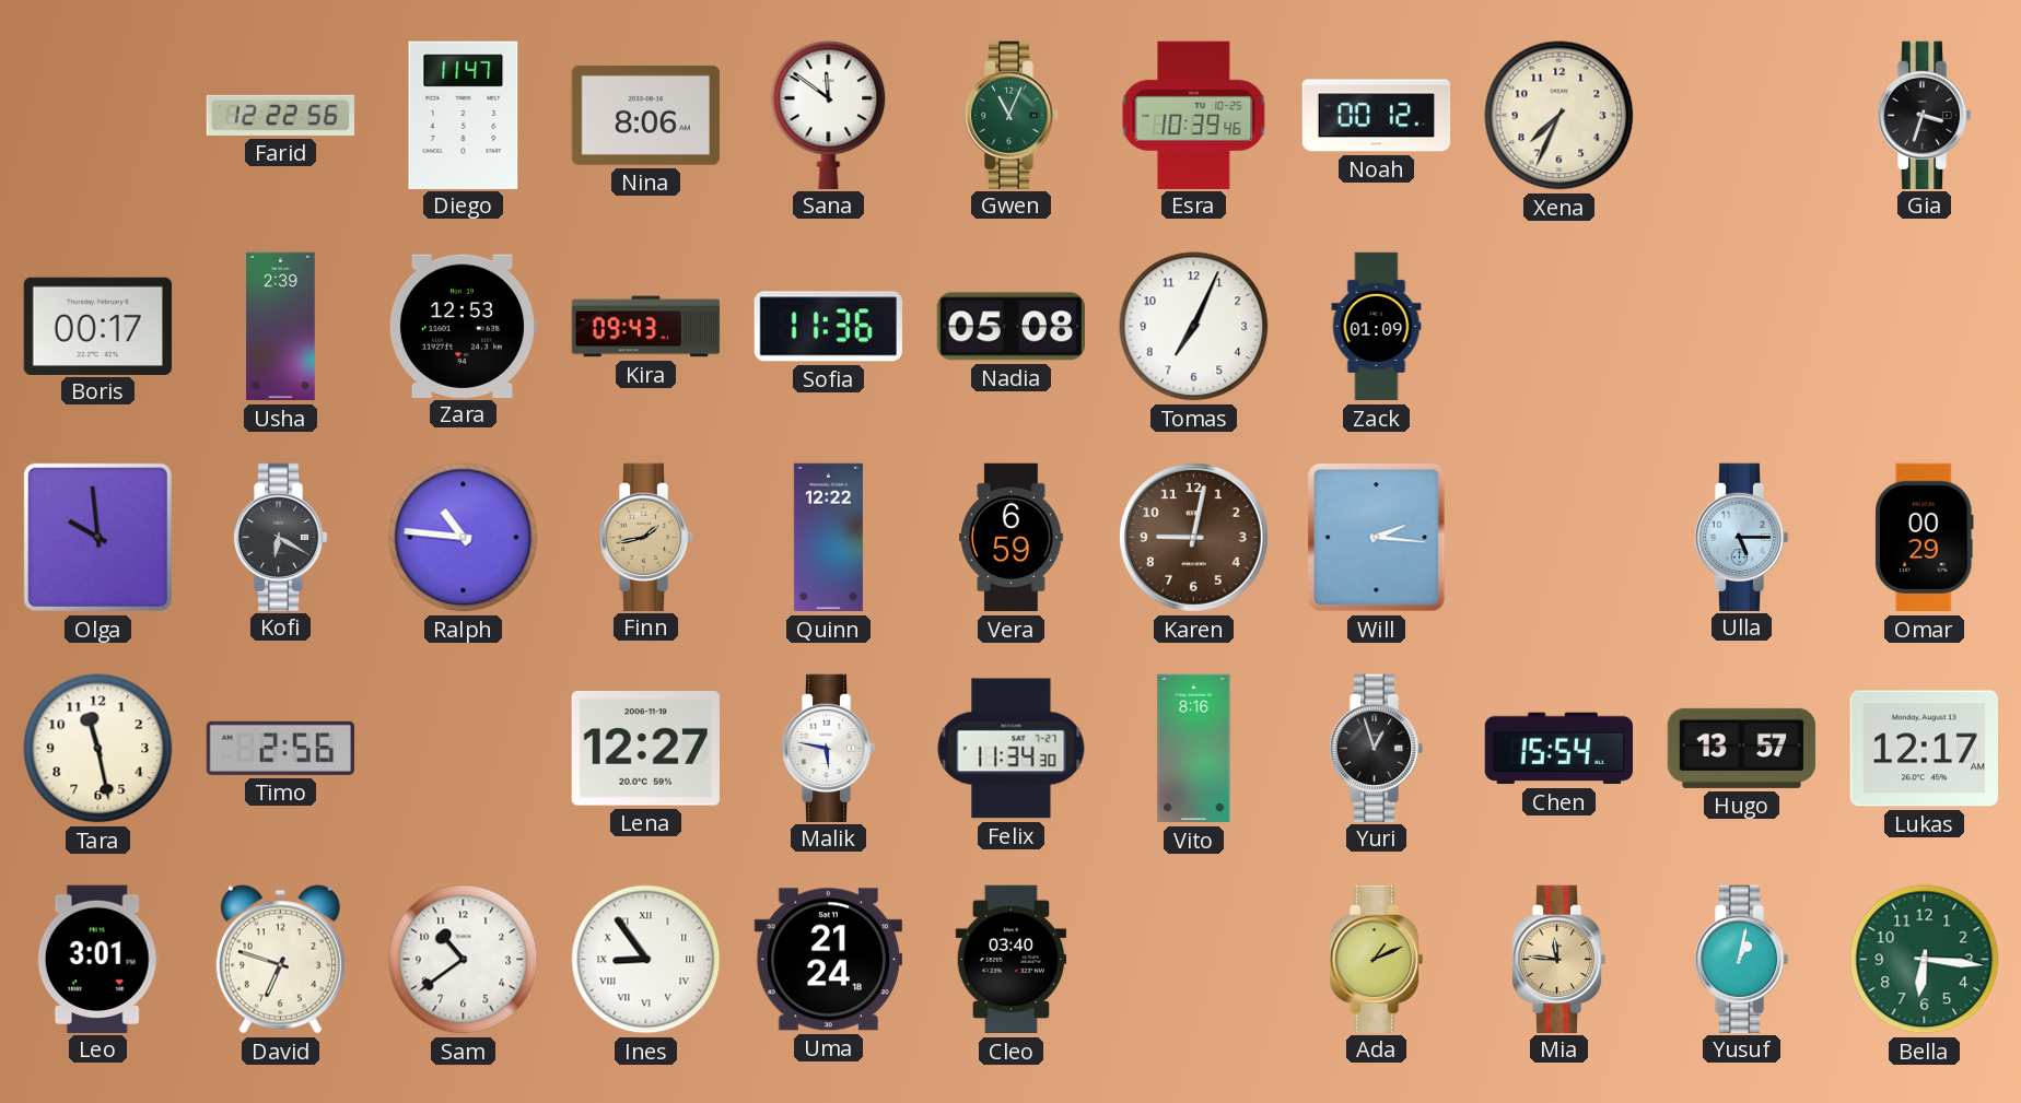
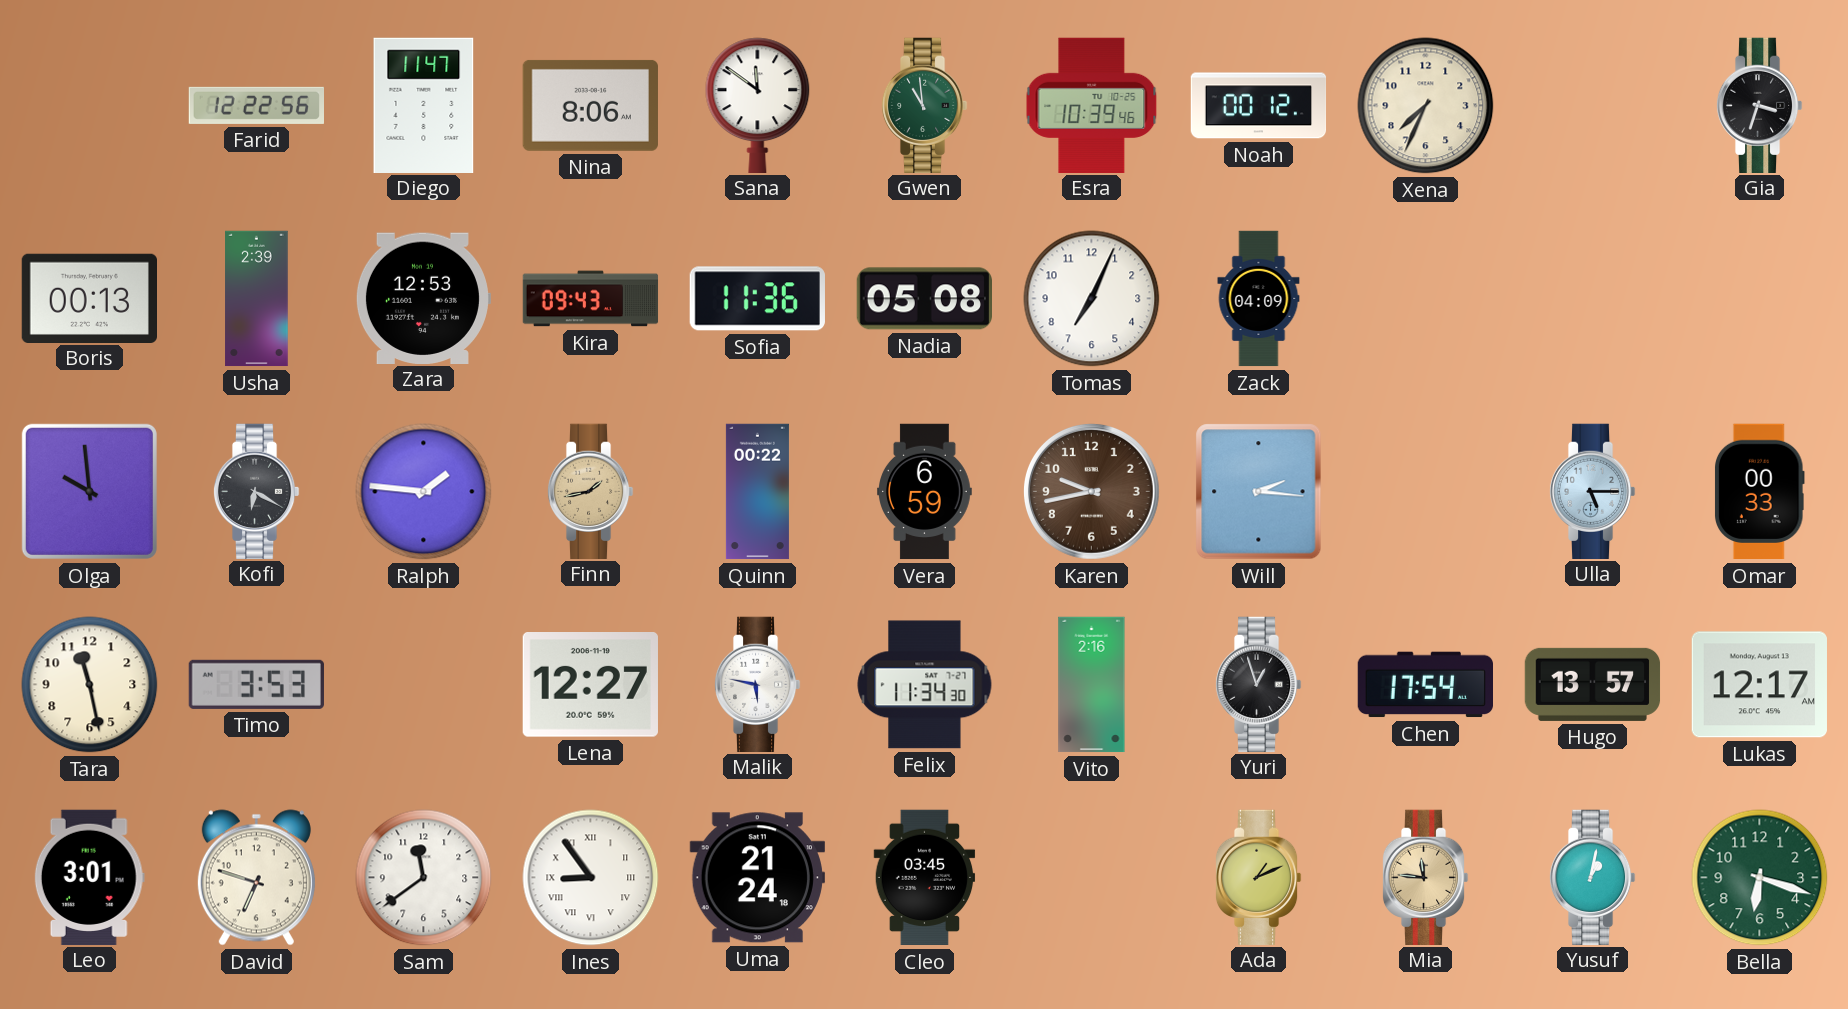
Gwen: 11:04 -> 10:59
Boris: 00:17 -> 00:13
Zack: 01:09 -> 04:09
Ralph: 10:46 -> 1:46
Quinn: 12:22 -> 00:22
Karen: 9:02 -> 9:43
Omar: 00:29 -> 00:33
Timo: 2:56 -> 3:53
Vito: 8:16 -> 2:16
Chen: 15:54 -> 17:54
Sam: 10:39 -> 11:39
Cleo: 03:40 -> 03:45
Bella: 6:16 -> 6:18
